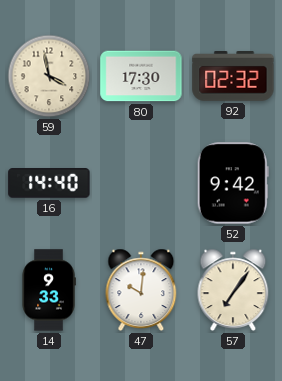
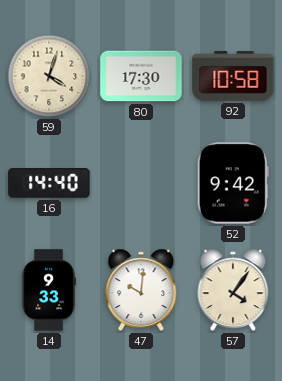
59: 3:58 -> 4:03
92: 02:32 -> 10:58
57: 7:06 -> 4:06
